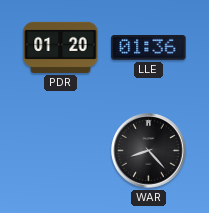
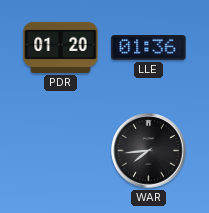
WAR: 8:23 -> 7:44
